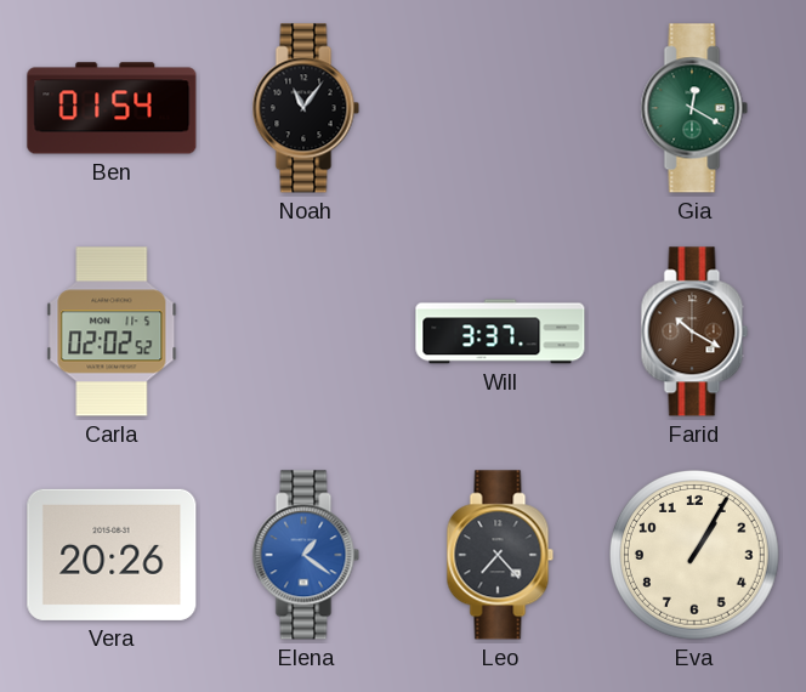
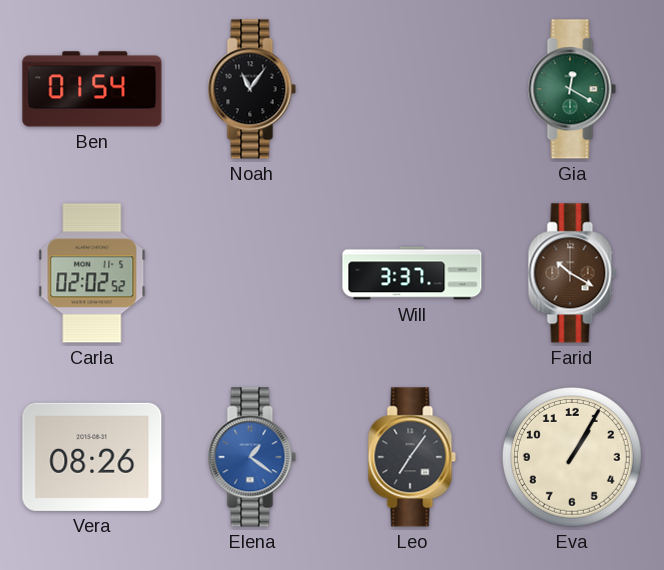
Vera: 20:26 -> 08:26
Leo: 7:23 -> 7:06
